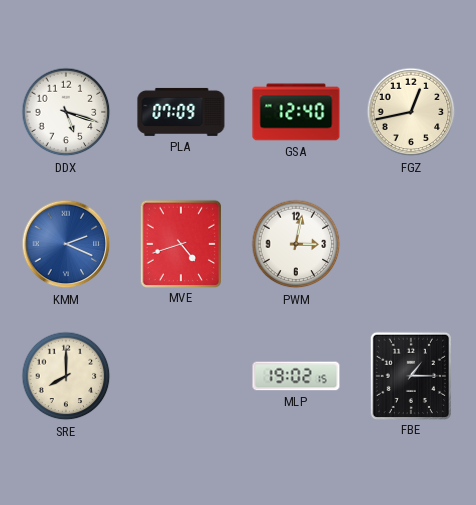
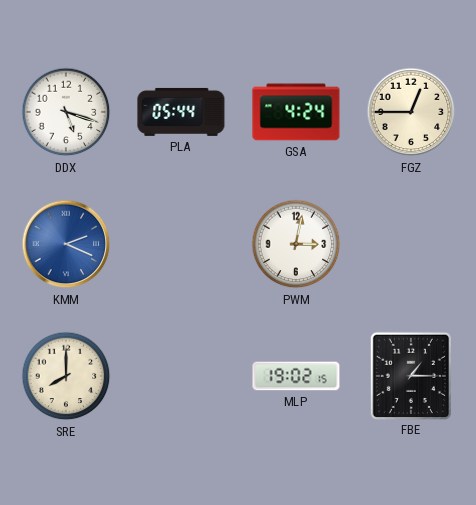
PLA: 07:09 -> 05:44
GSA: 12:40 -> 4:24
FGZ: 12:43 -> 12:45
MVE: 4:42 -> none
